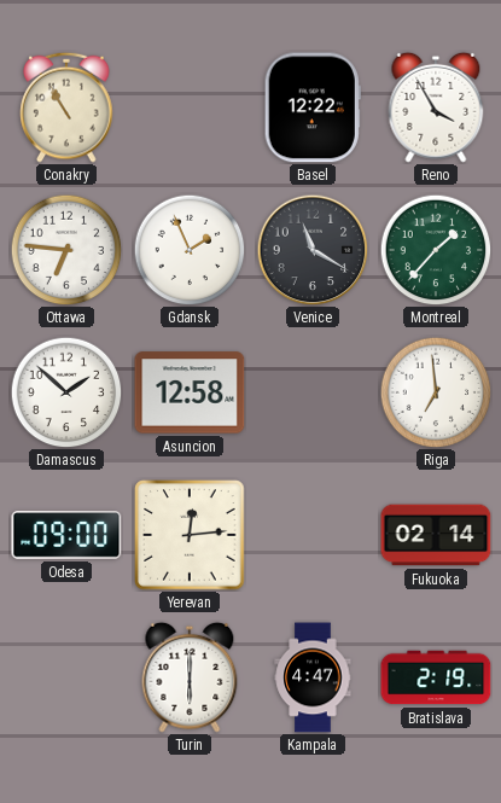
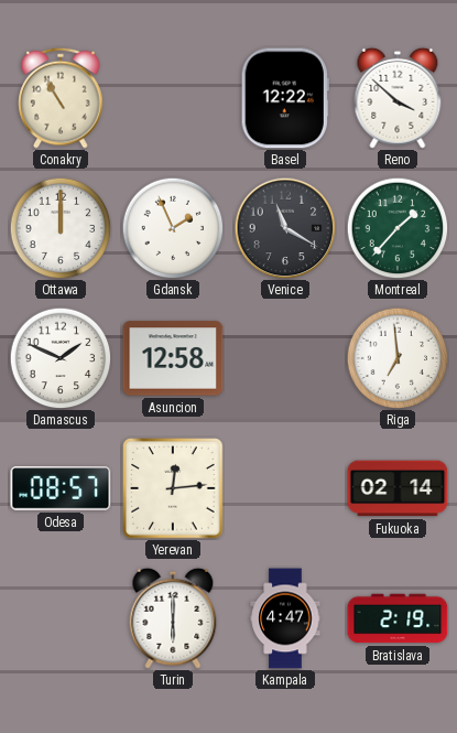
Reno: 3:55 -> 3:52
Ottawa: 6:46 -> 12:00
Damascus: 1:52 -> 1:49
Odesa: 09:00 -> 08:57
